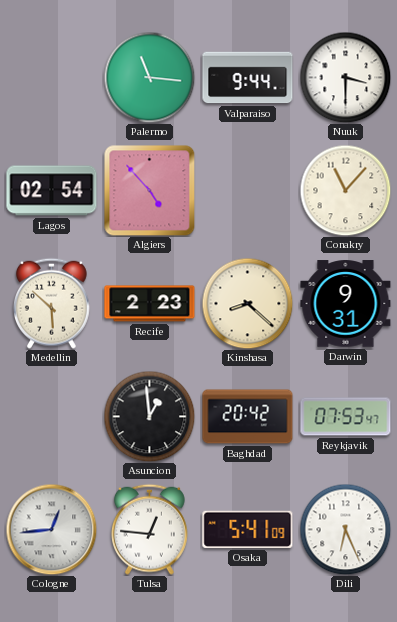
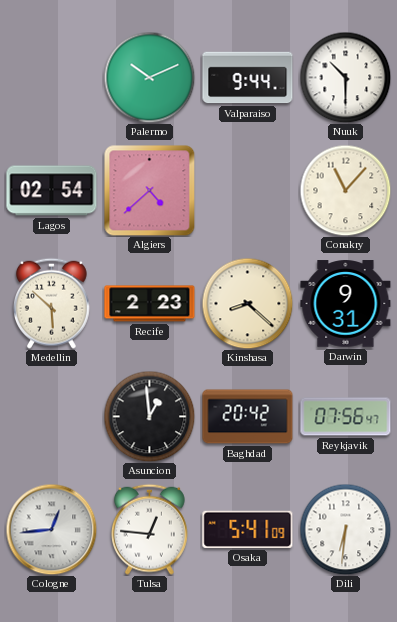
Palermo: 11:16 -> 10:11
Nuuk: 3:30 -> 10:30
Algiers: 4:53 -> 4:38
Reykjavik: 07:53 -> 07:56
Dili: 6:26 -> 6:31
